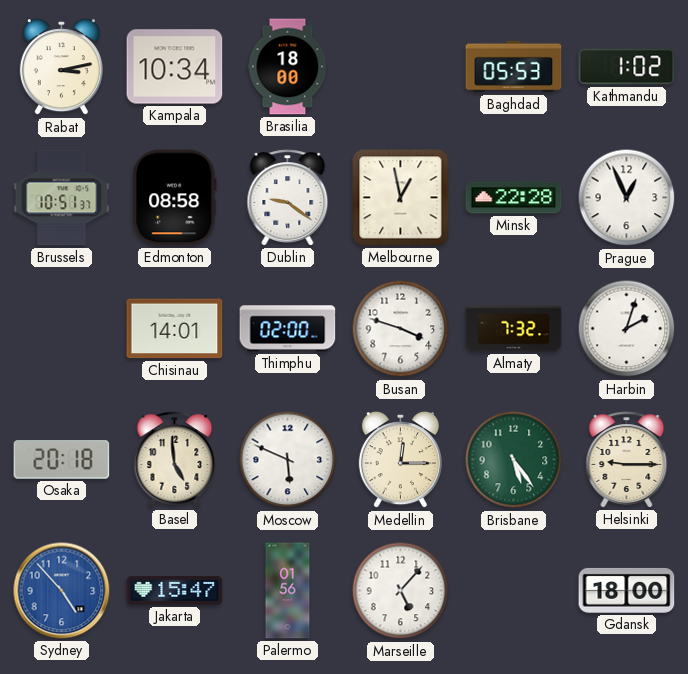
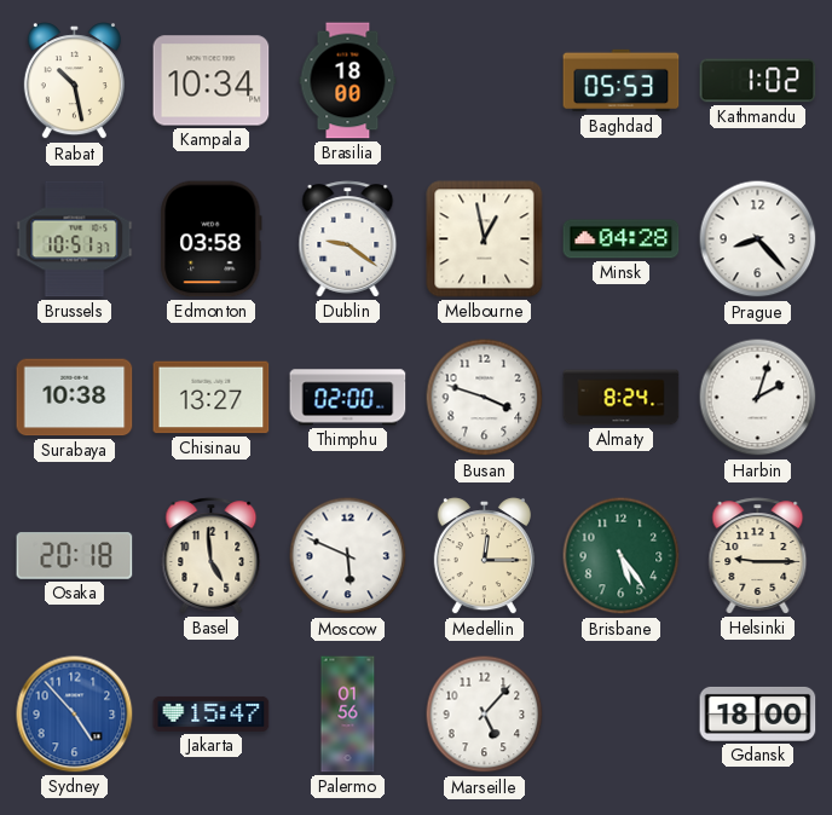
Rabat: 3:13 -> 10:28
Edmonton: 08:58 -> 03:58
Minsk: 22:28 -> 04:28
Prague: 12:56 -> 8:23
Surabaya: none -> 10:38
Chisinau: 14:01 -> 13:27
Almaty: 7:32 -> 8:24
